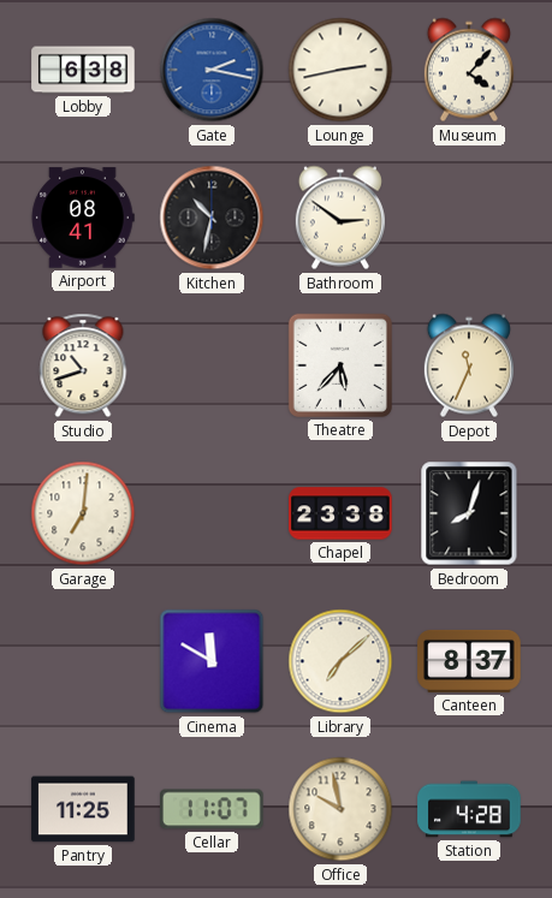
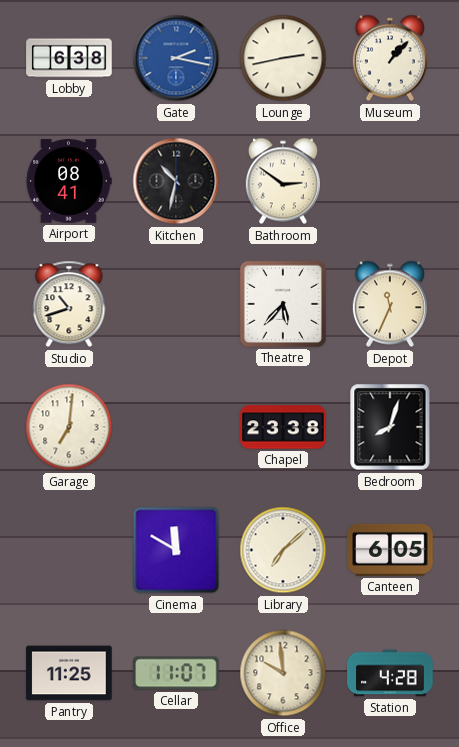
Museum: 4:07 -> 1:07
Canteen: 8:37 -> 6:05
Office: 9:58 -> 9:59
